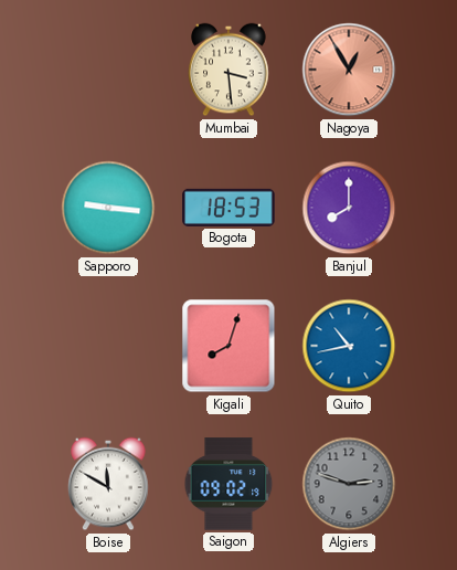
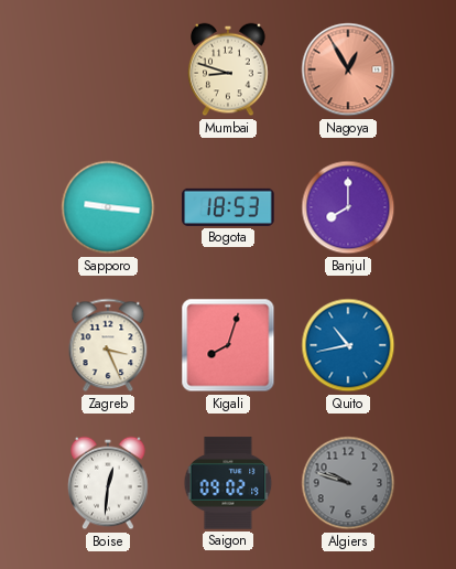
Mumbai: 3:29 -> 8:48
Zagreb: none -> 3:26
Boise: 11:50 -> 12:31
Algiers: 2:48 -> 9:48
